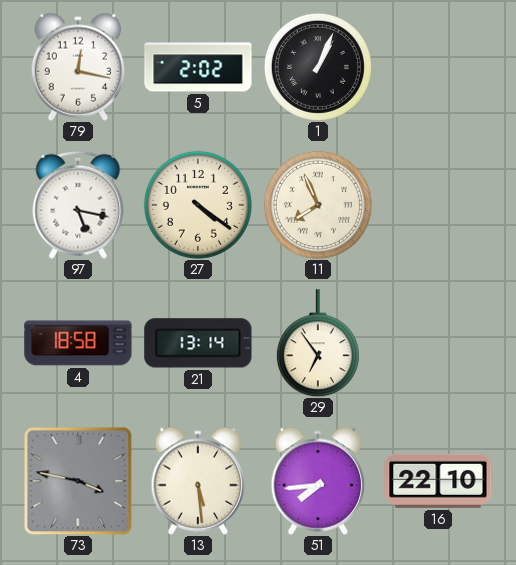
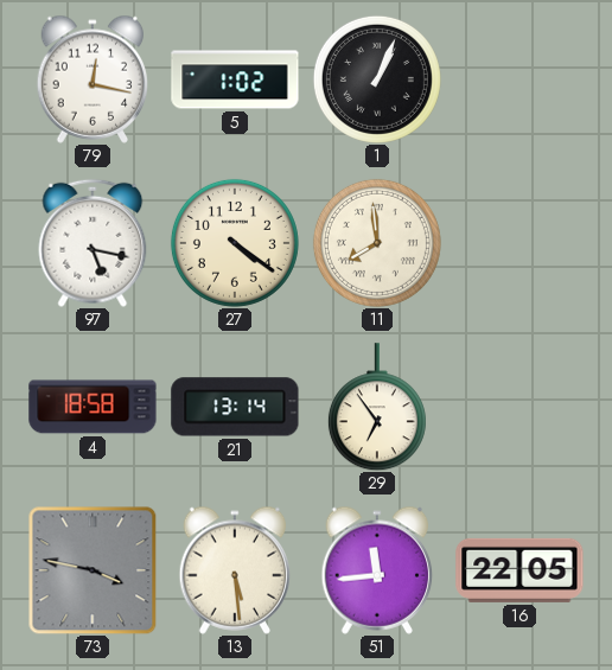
5: 2:02 -> 1:02
11: 7:56 -> 7:59
51: 7:44 -> 11:44
16: 22:10 -> 22:05
